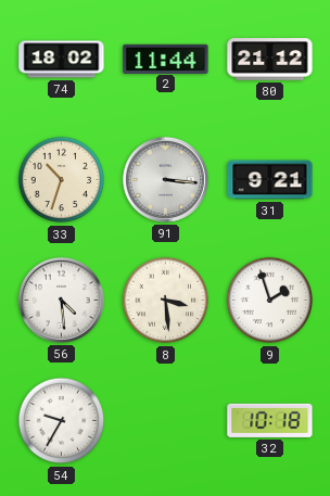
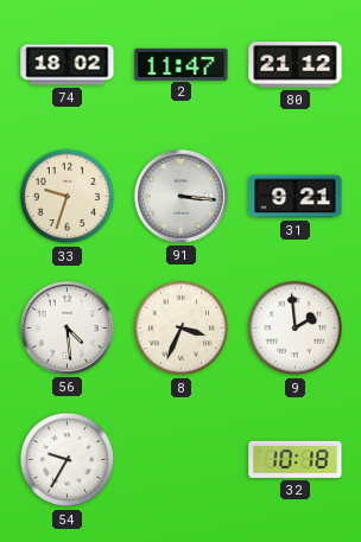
2: 11:44 -> 11:47
33: 10:33 -> 9:33
8: 3:29 -> 3:34
9: 1:57 -> 1:59
